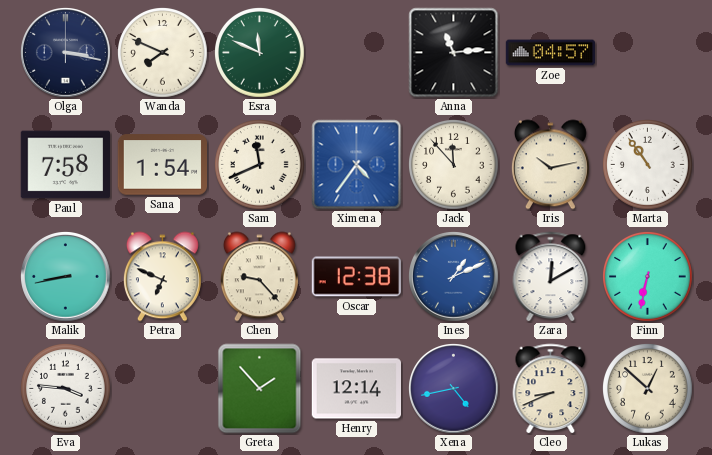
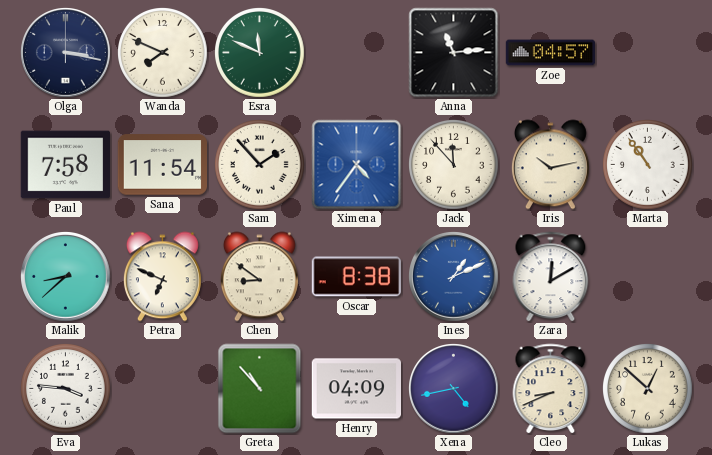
Sana: 1:54 -> 11:54
Sam: 11:41 -> 1:53
Malik: 8:43 -> 8:38
Chen: 9:23 -> 8:51
Oscar: 12:38 -> 8:38
Finn: 6:32 -> none
Greta: 1:53 -> 10:53
Henry: 12:14 -> 04:09
